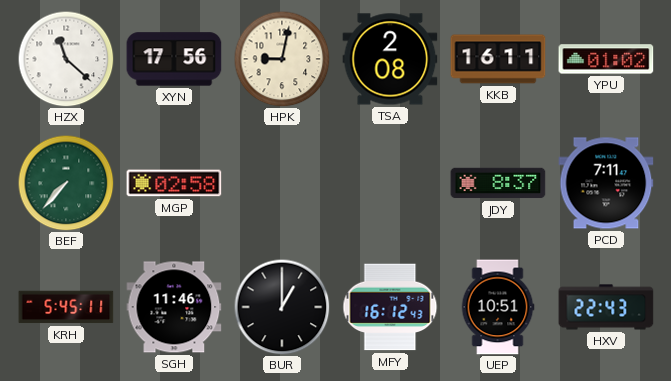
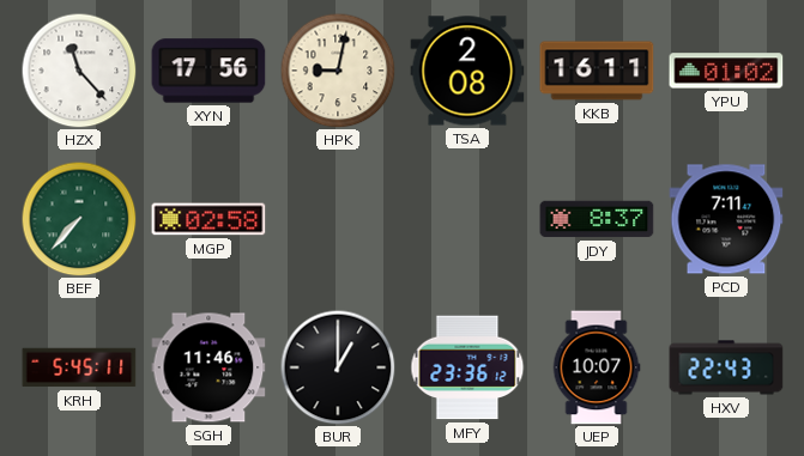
HZX: 11:22 -> 11:23
MFY: 16:12 -> 23:36
UEP: 10:51 -> 10:07
